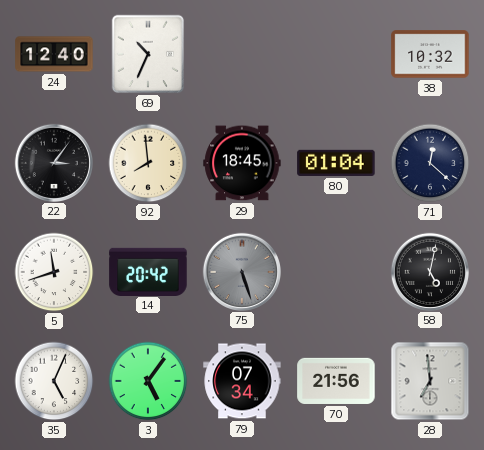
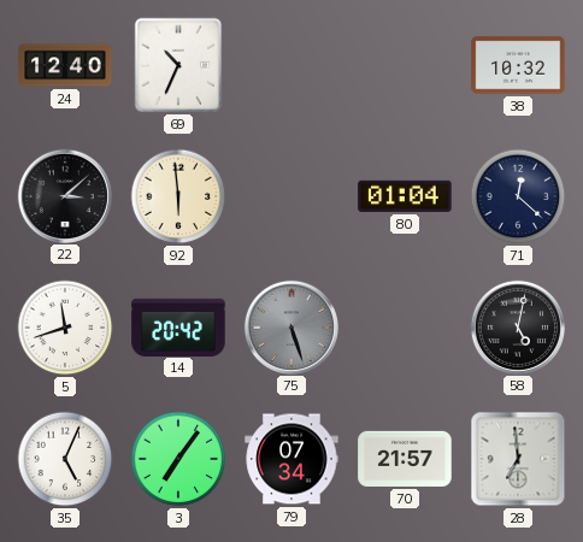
22: 3:06 -> 3:08
92: 7:59 -> 5:59
29: 18:45 -> none
3: 5:06 -> 7:06
70: 21:56 -> 21:57
